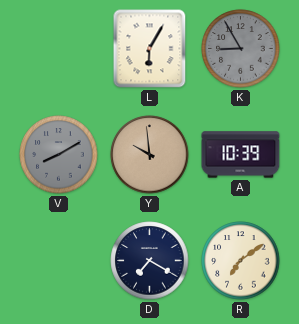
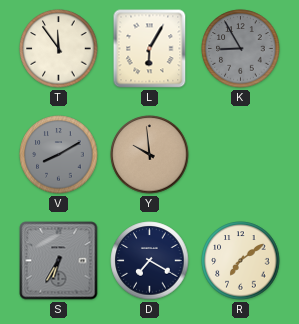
T: none -> 11:54
A: 10:39 -> none
S: none -> 6:35
